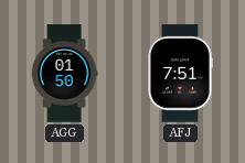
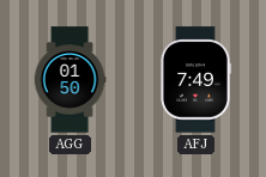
AFJ: 7:51 -> 7:49
